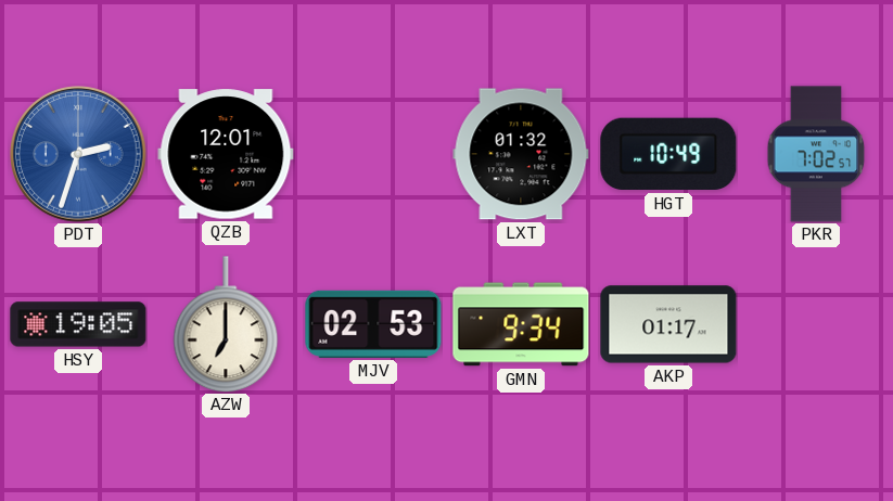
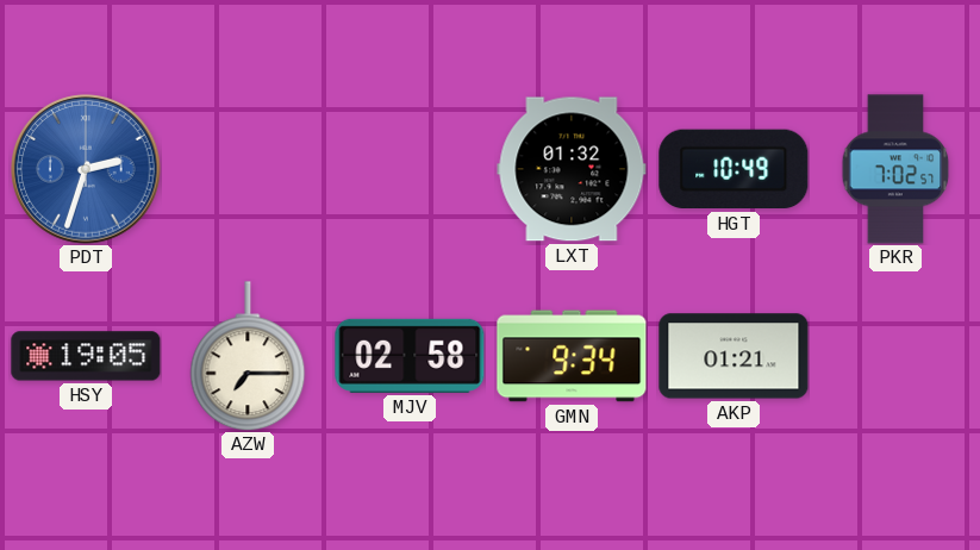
QZB: 12:01 -> none
AZW: 7:00 -> 7:15
MJV: 02:53 -> 02:58
AKP: 01:17 -> 01:21
